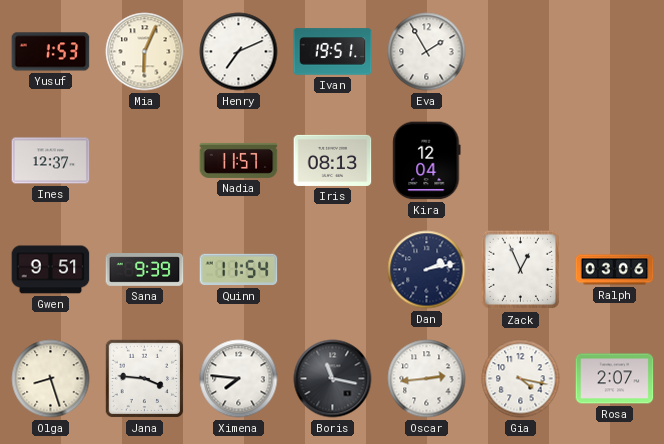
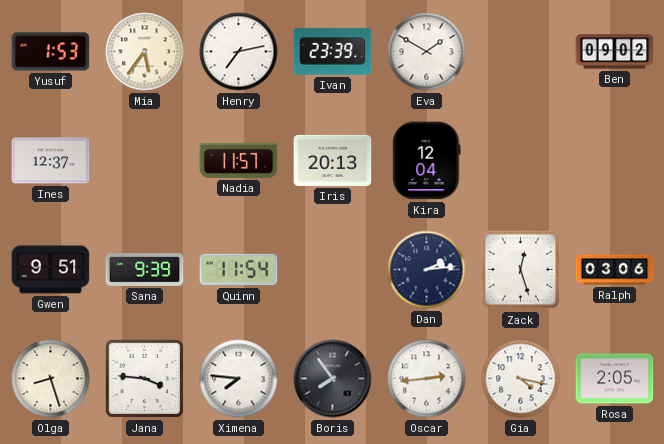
Mia: 6:04 -> 5:36
Henry: 7:11 -> 7:13
Ivan: 19:51 -> 23:39
Eva: 1:55 -> 1:50
Ben: none -> 09:02
Iris: 08:13 -> 20:13
Dan: 2:13 -> 2:14
Zack: 12:56 -> 12:27
Boris: 11:17 -> 7:54
Rosa: 2:07 -> 2:05
